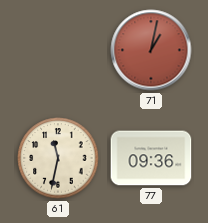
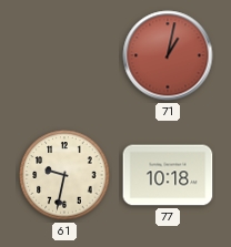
61: 11:32 -> 9:32
77: 09:36 -> 10:18
